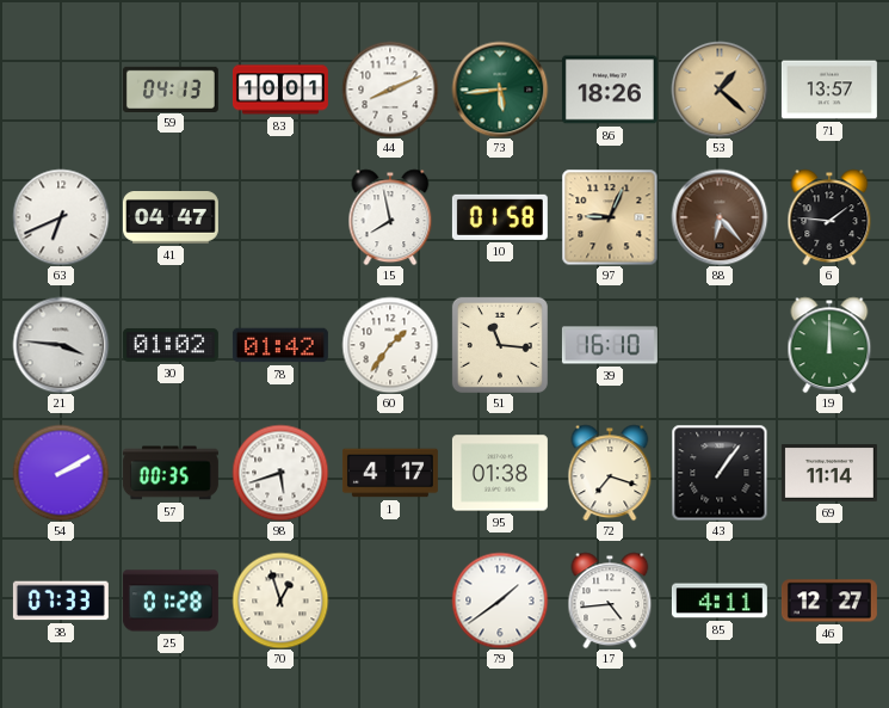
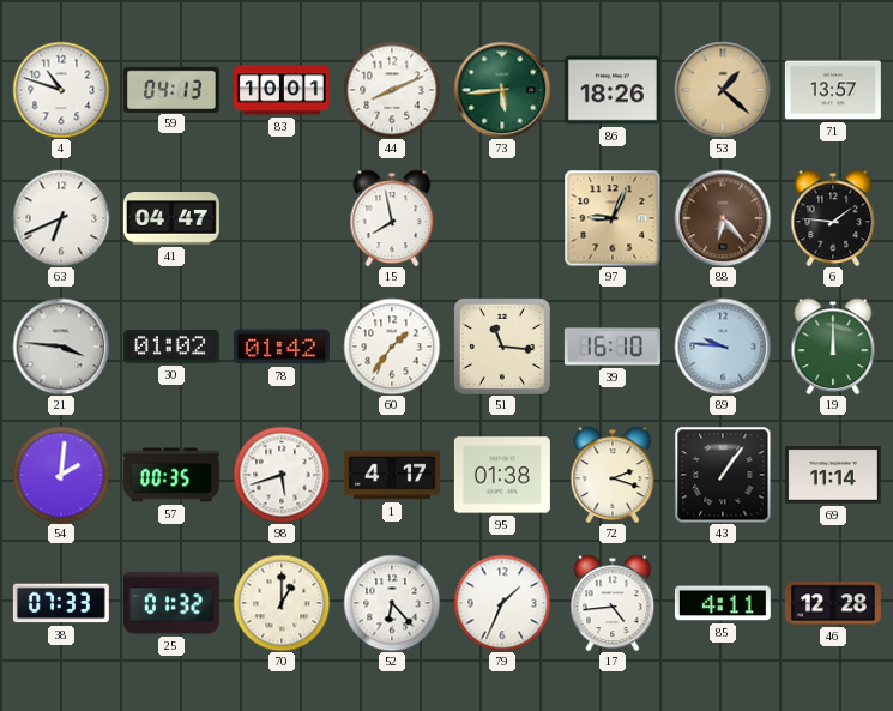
4: none -> 10:48
10: 01:58 -> none
89: none -> 9:46
54: 2:10 -> 2:01
72: 7:18 -> 2:18
25: 01:28 -> 01:32
70: 12:57 -> 1:00
52: none -> 6:23
79: 1:39 -> 1:34
46: 12:27 -> 12:28
